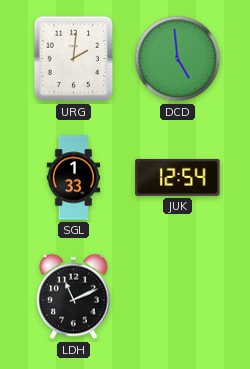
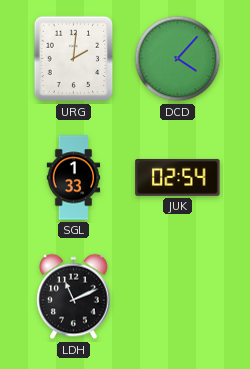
DCD: 4:59 -> 4:07
JUK: 12:54 -> 02:54
